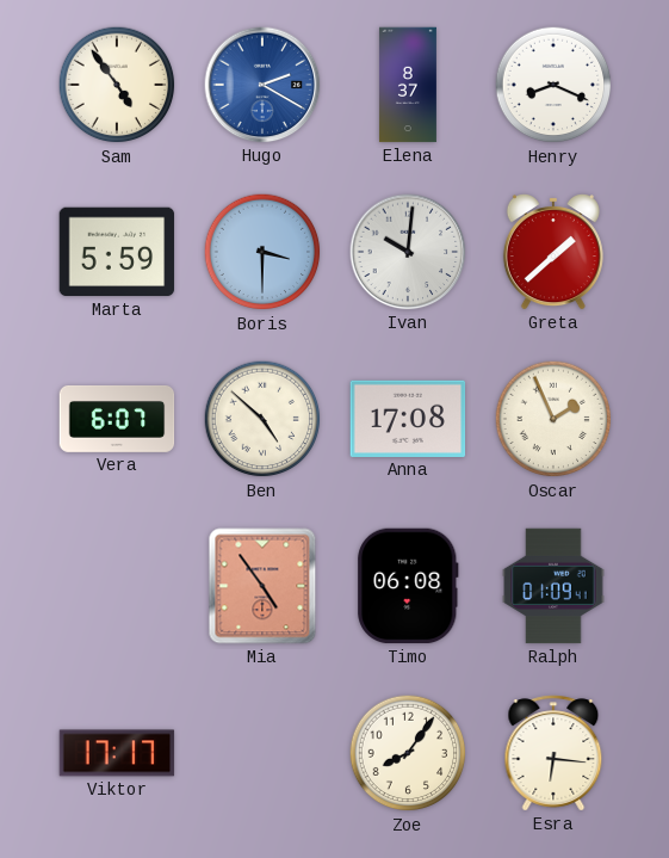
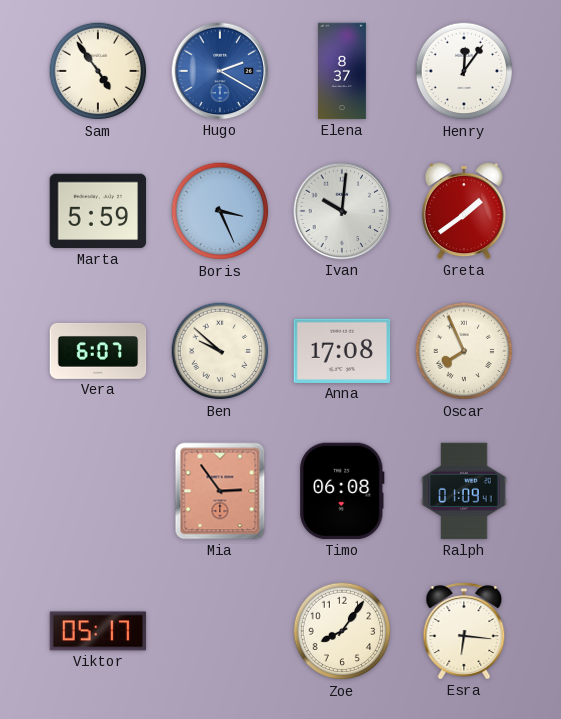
Henry: 8:19 -> 12:06
Boris: 3:30 -> 3:26
Greta: 1:38 -> 1:39
Ben: 4:52 -> 9:52
Oscar: 1:56 -> 7:56
Mia: 4:54 -> 2:54
Viktor: 17:17 -> 05:17
